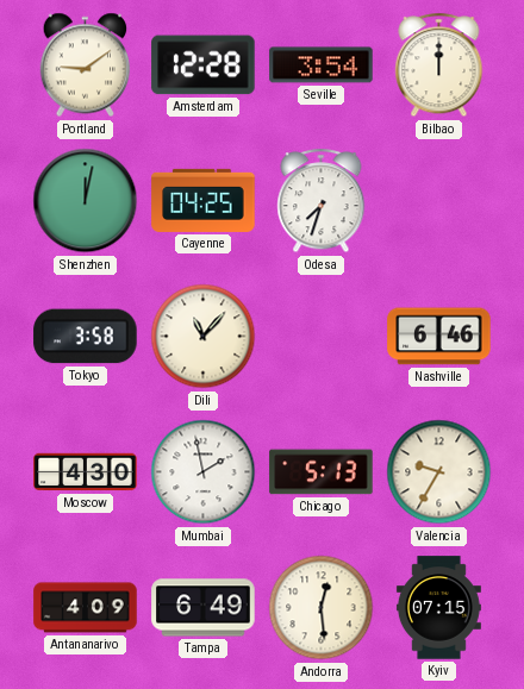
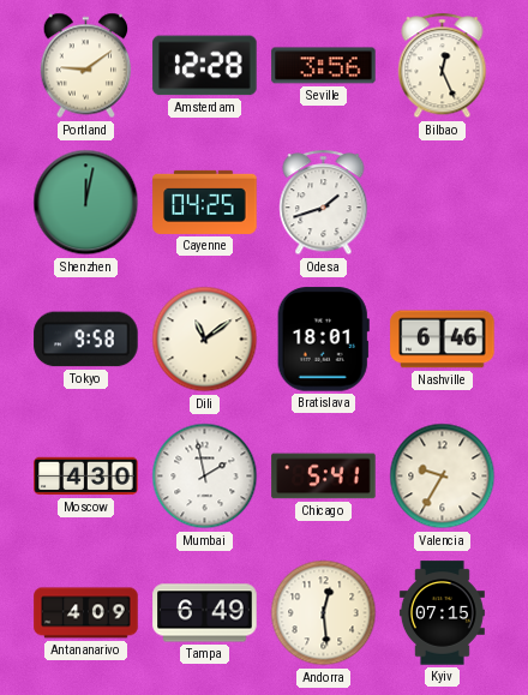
Seville: 3:54 -> 3:56
Bilbao: 12:00 -> 12:26
Odesa: 7:33 -> 1:42
Tokyo: 3:58 -> 9:58
Dili: 11:07 -> 11:09
Bratislava: none -> 18:01
Chicago: 5:13 -> 5:41
